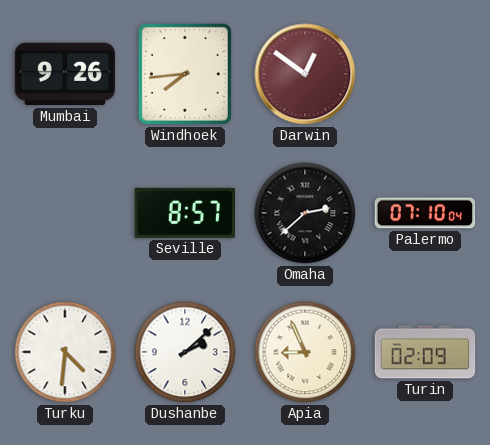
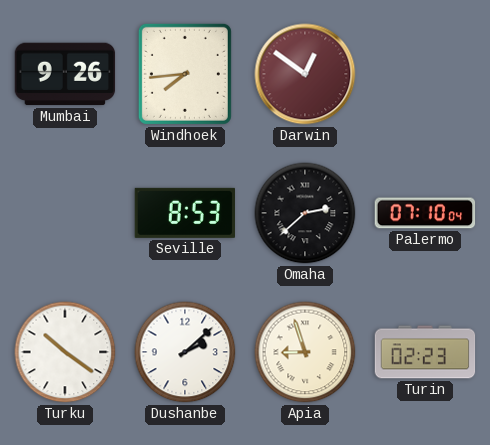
Seville: 8:57 -> 8:53
Turku: 4:31 -> 10:21
Apia: 8:56 -> 8:57
Turin: 02:09 -> 02:23
